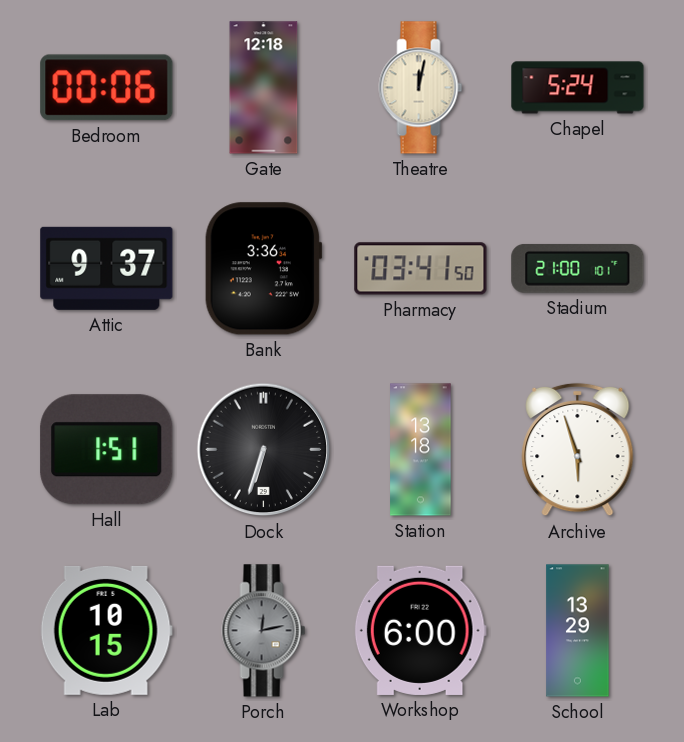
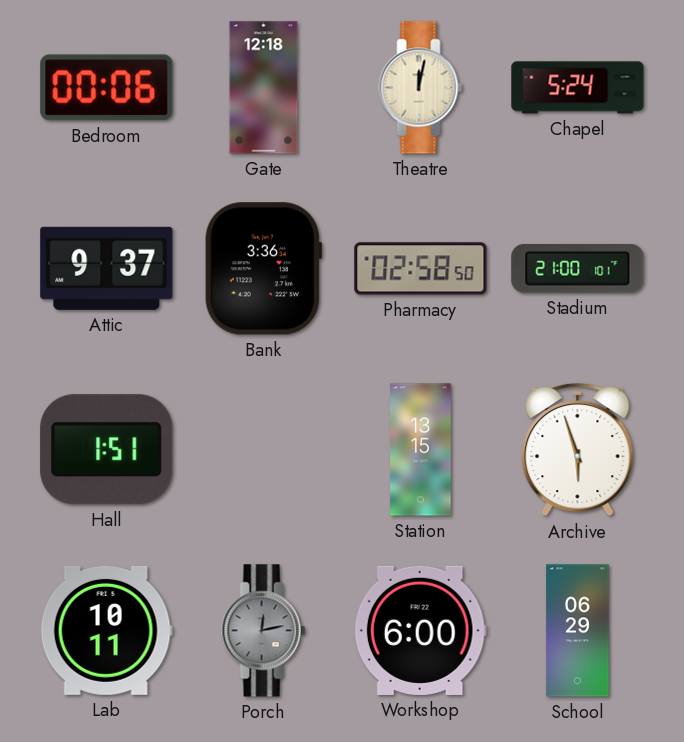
Pharmacy: 03:41 -> 02:58
Dock: 6:33 -> none
Station: 13:18 -> 13:15
Lab: 10:15 -> 10:11
School: 13:29 -> 06:29
